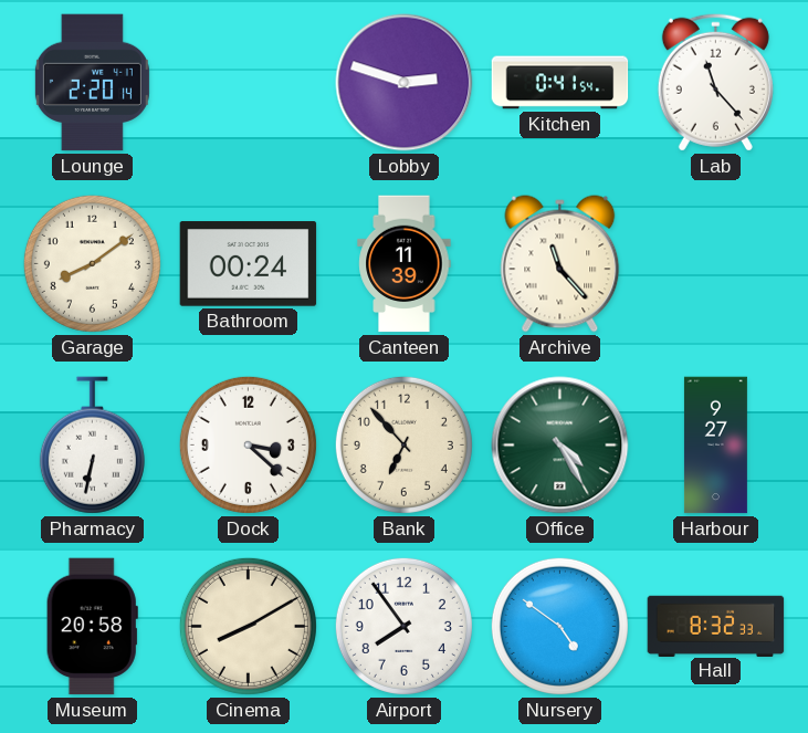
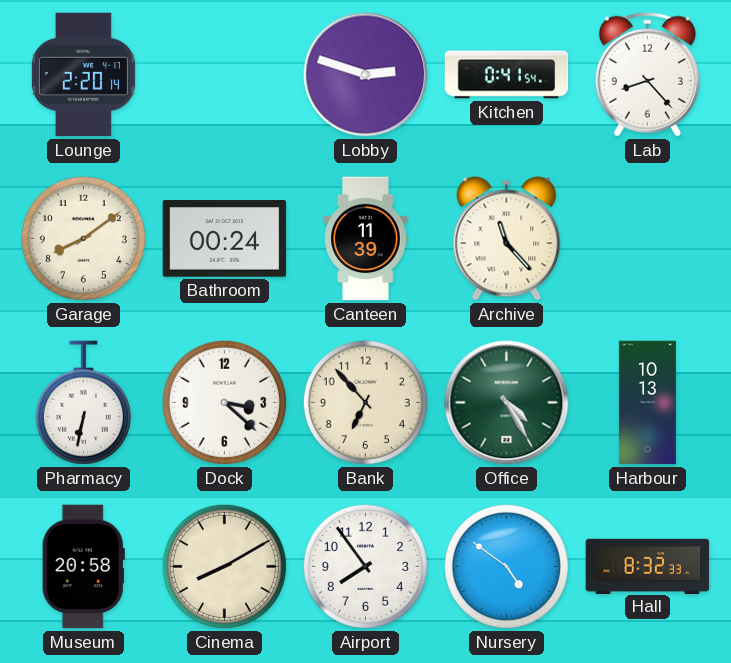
Lab: 11:23 -> 8:23
Harbour: 9:27 -> 10:13
